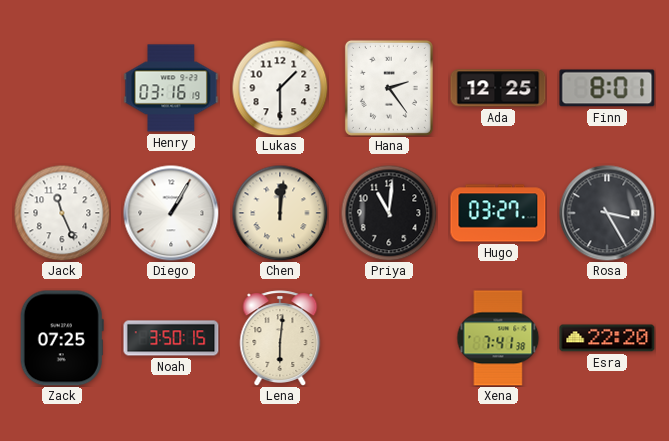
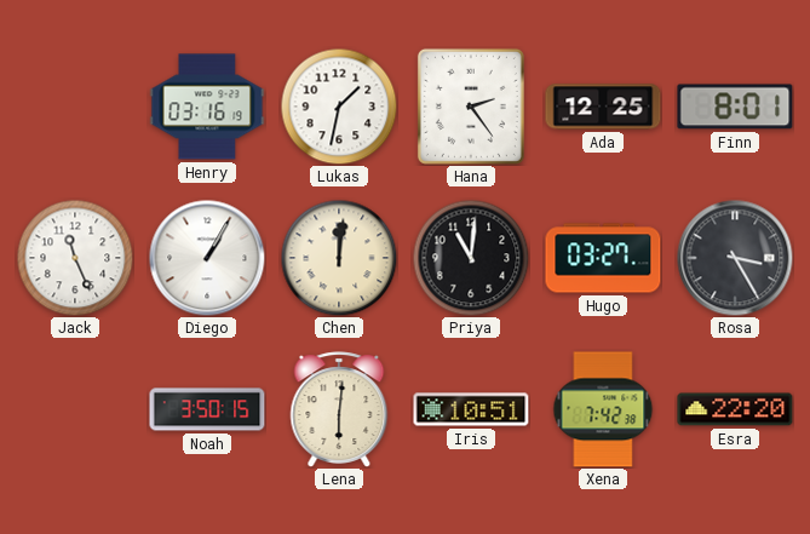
Lukas: 1:30 -> 1:32
Zack: 07:25 -> none
Iris: none -> 10:51
Xena: 7:41 -> 7:42
